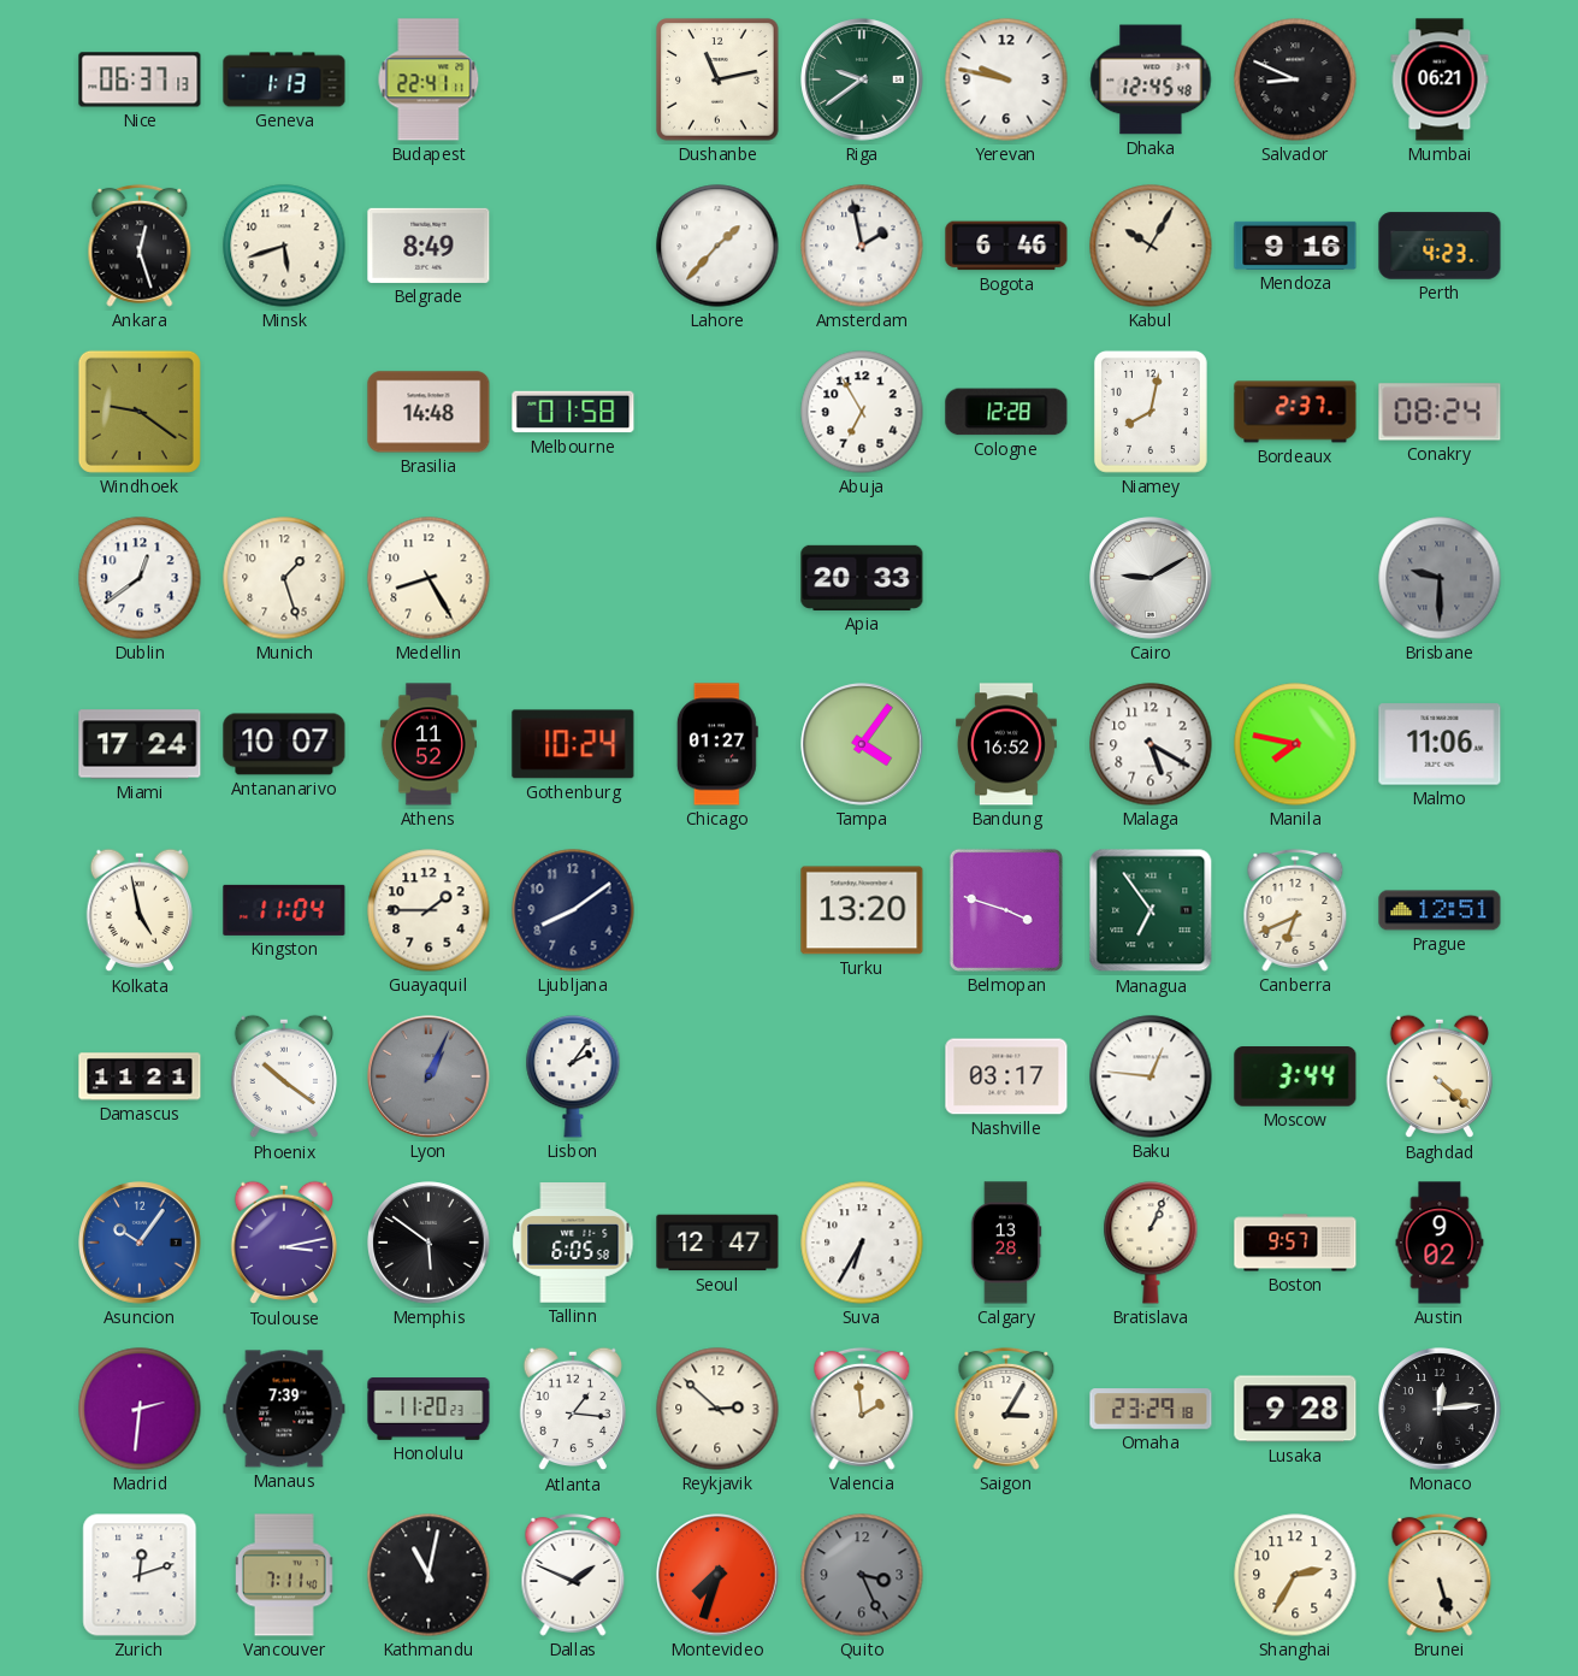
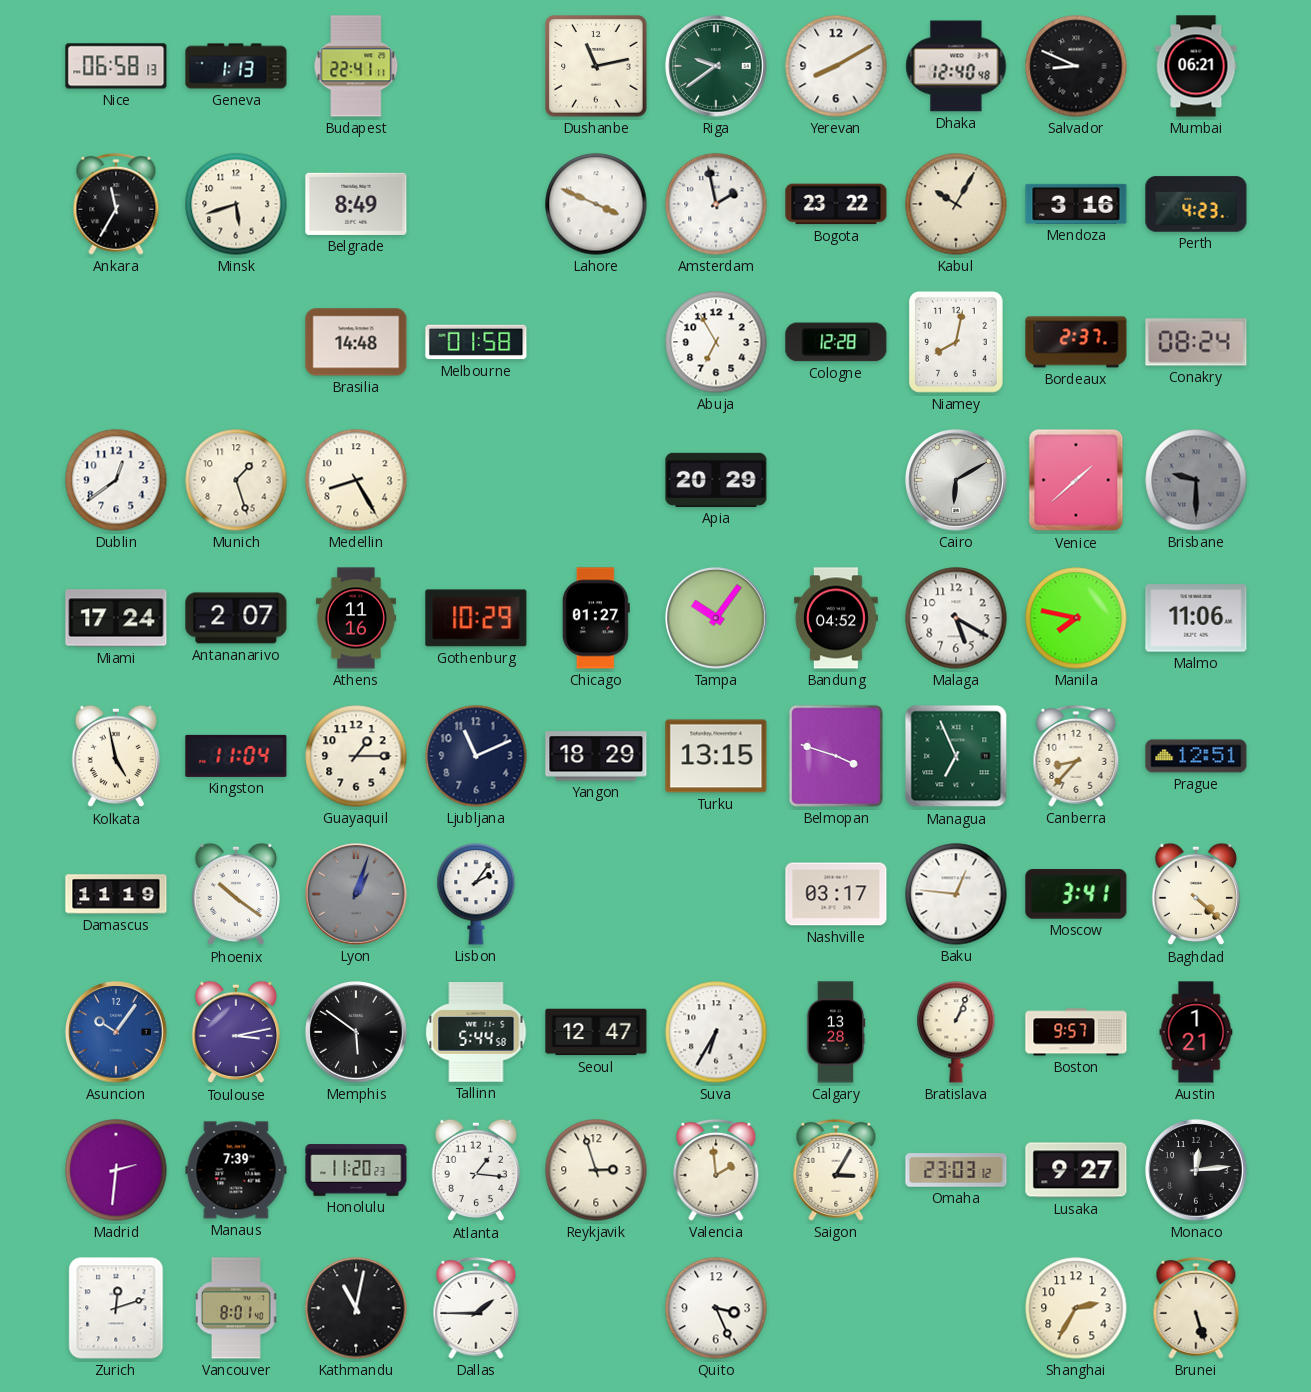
Nice: 06:37 -> 06:58
Yerevan: 9:47 -> 8:10
Dhaka: 12:45 -> 12:40
Ankara: 12:27 -> 11:35
Lahore: 1:37 -> 3:49
Bogota: 6:46 -> 23:22
Mendoza: 9:16 -> 3:16
Windhoek: 9:21 -> none
Apia: 20:33 -> 20:29
Cairo: 9:10 -> 6:10
Venice: none -> 1:38
Antananarivo: 10:07 -> 2:07
Athens: 11:52 -> 11:16
Gothenburg: 10:24 -> 10:29
Tampa: 4:06 -> 10:06
Bandung: 16:52 -> 04:52
Guayaquil: 1:45 -> 1:15
Ljubljana: 8:09 -> 11:11
Yangon: none -> 18:29
Turku: 13:20 -> 13:15
Managua: 6:54 -> 6:56
Canberra: 6:41 -> 8:37
Damascus: 11:21 -> 11:19
Lyon: 1:04 -> 1:03
Moscow: 3:44 -> 3:41
Tallinn: 6:05 -> 5:44
Austin: 9:02 -> 1:21
Reykjavik: 2:52 -> 2:57
Omaha: 23:29 -> 23:03
Lusaka: 9:28 -> 9:27
Vancouver: 7:11 -> 8:01
Dallas: 1:49 -> 1:45
Montevideo: 7:33 -> none
Quito dial: grey -> white
